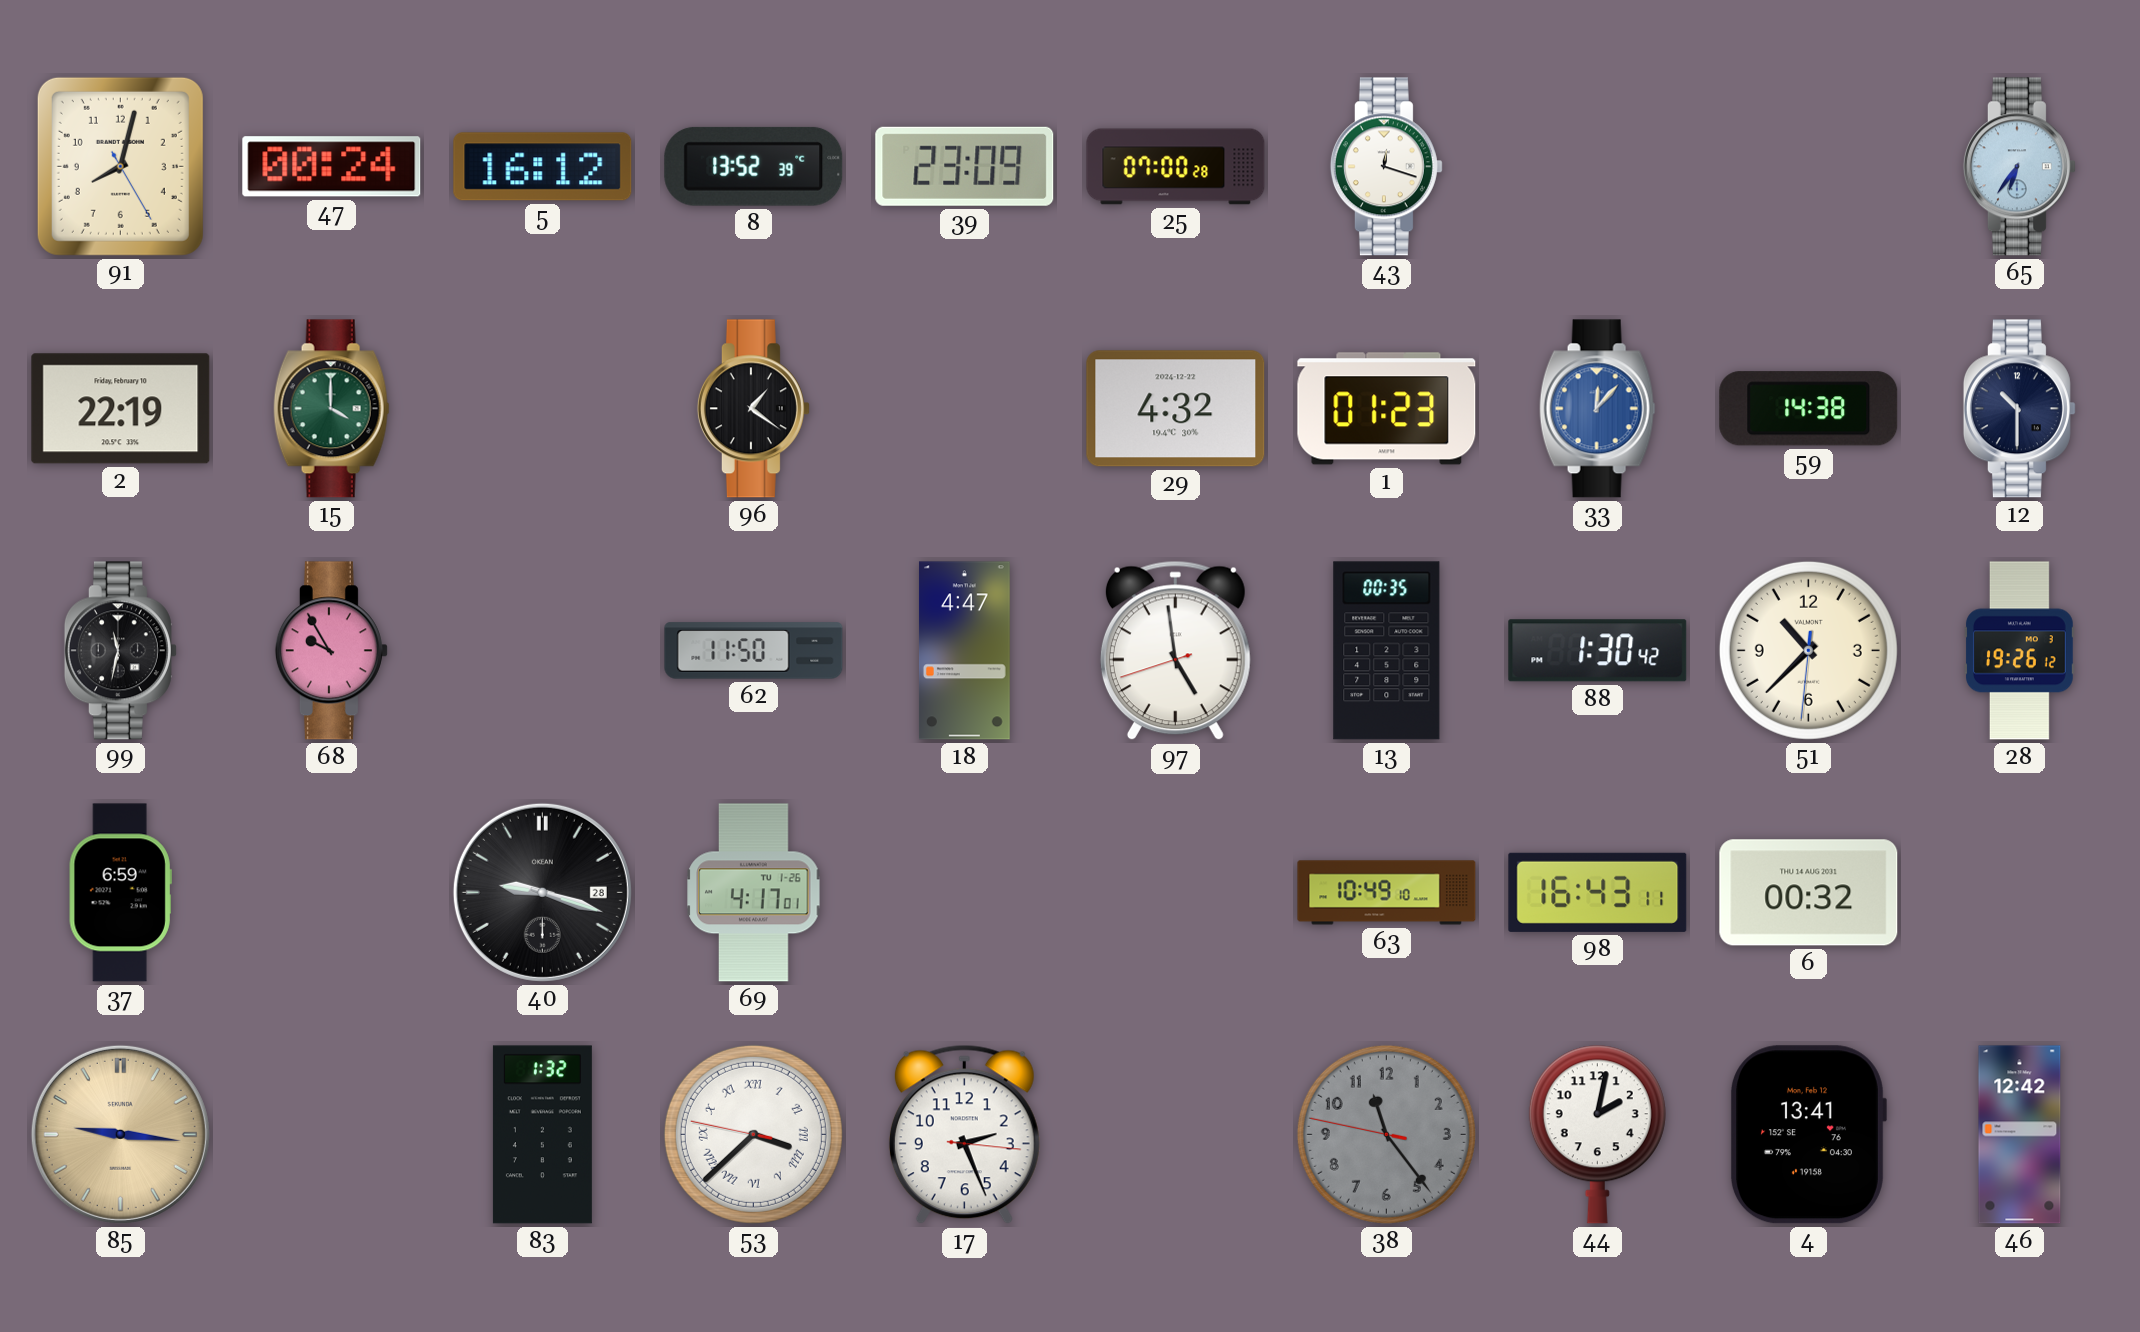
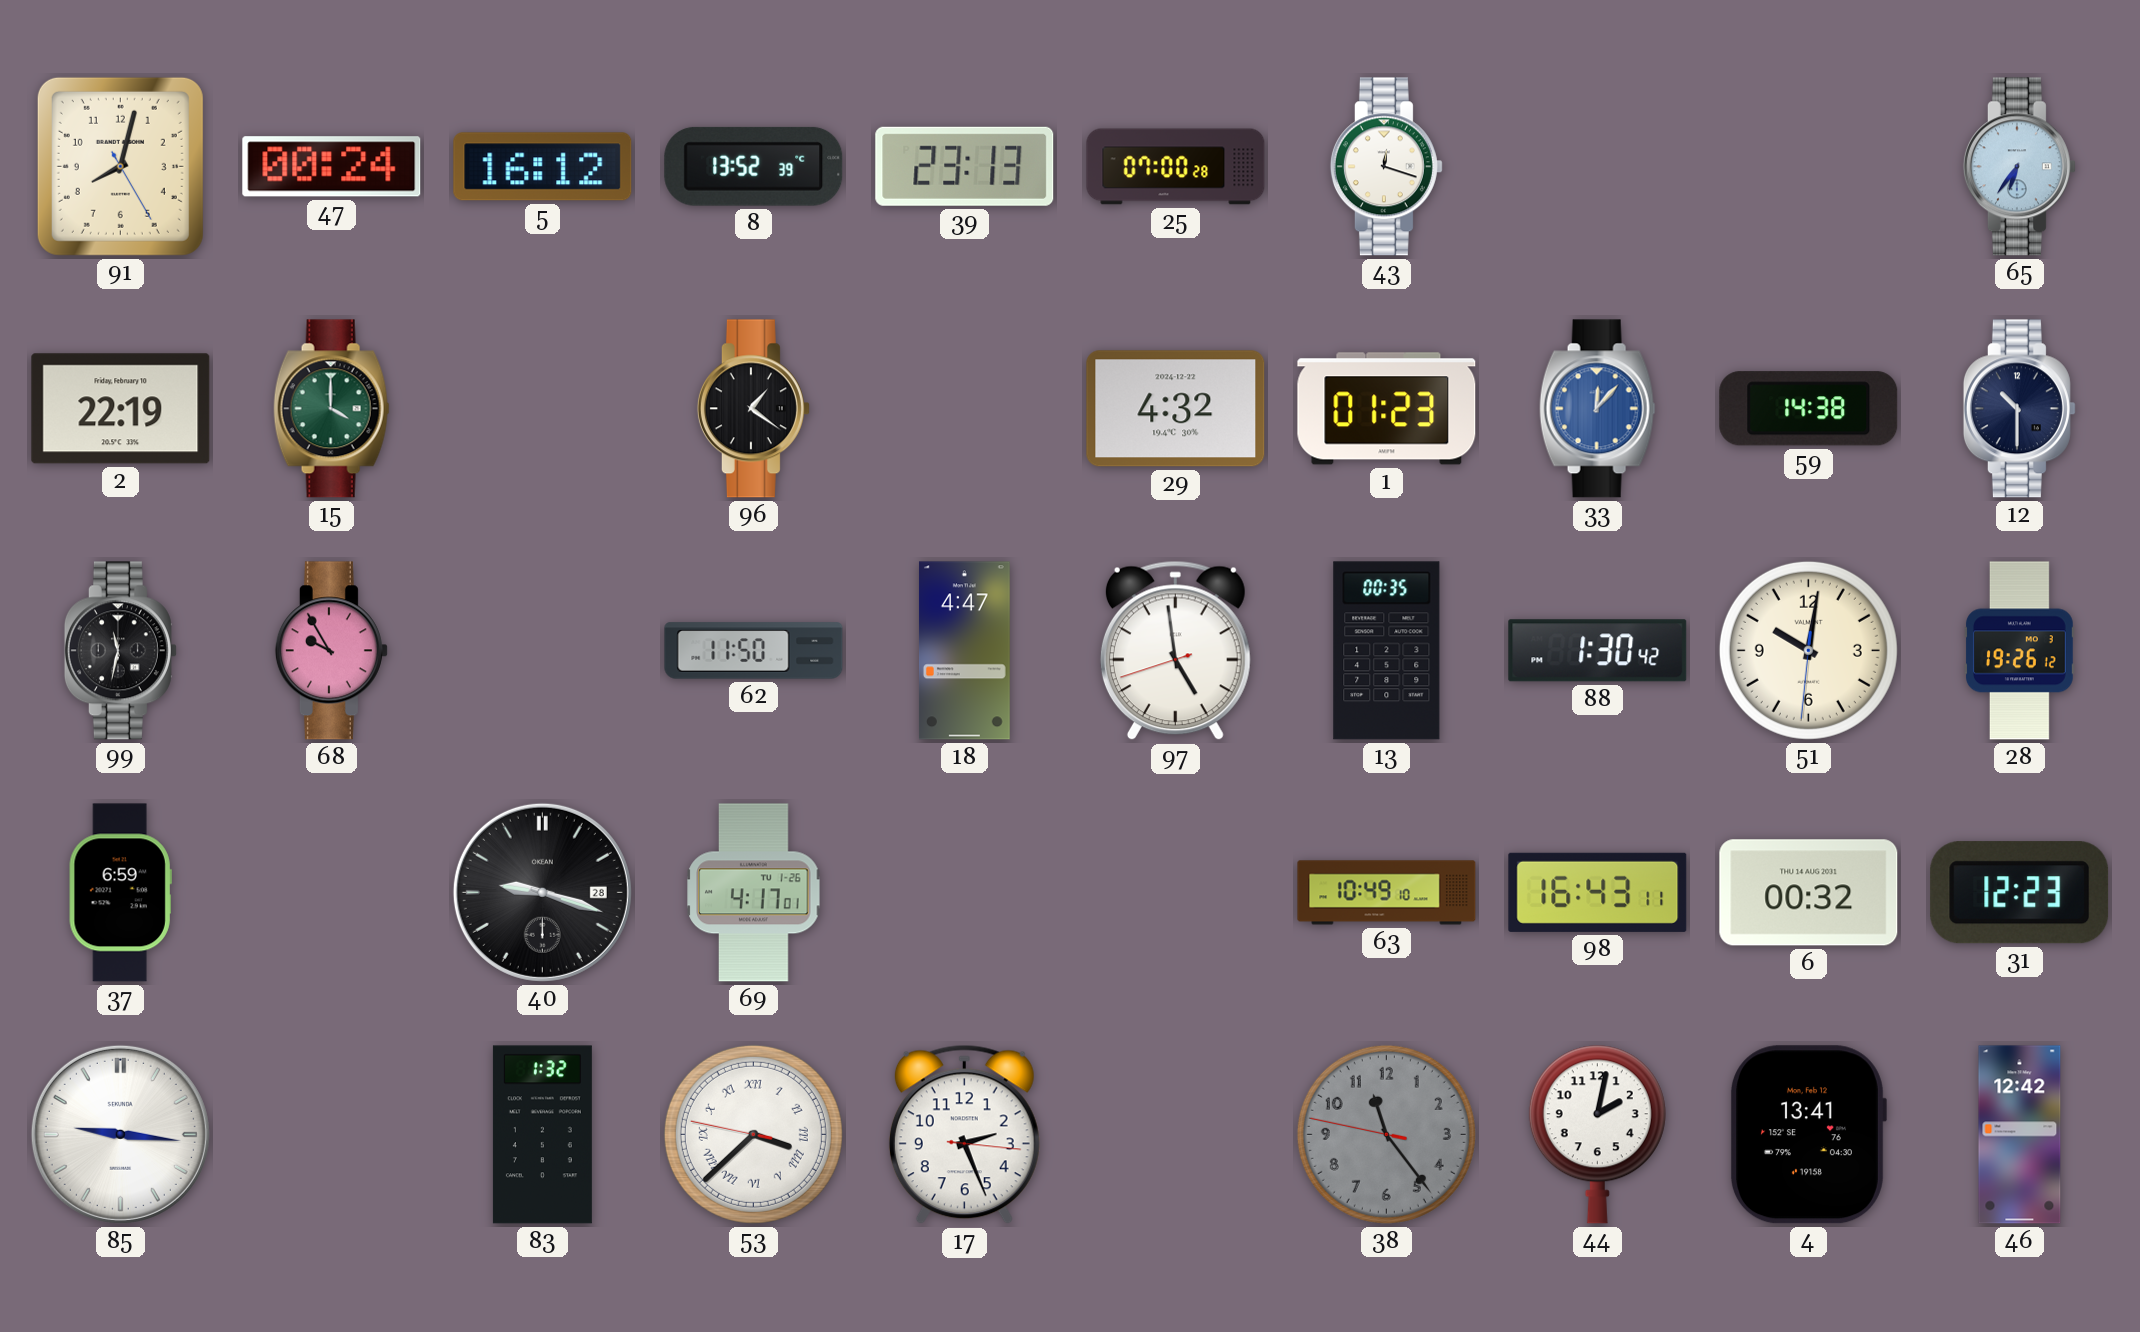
39: 23:09 -> 23:13
51: 10:37 -> 10:01
31: none -> 12:23
85 dial: champagne -> white
